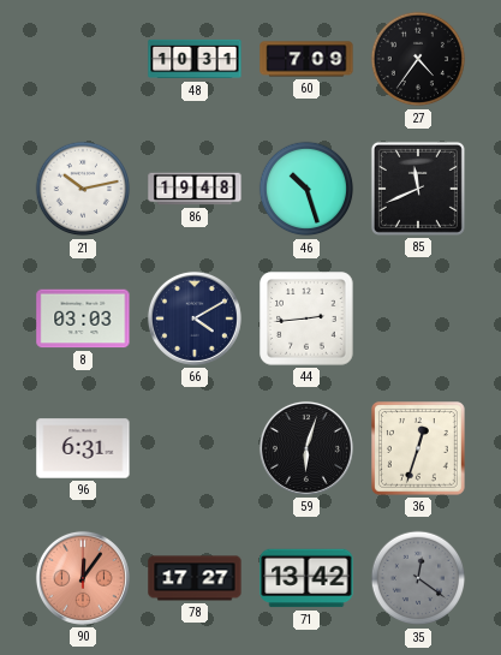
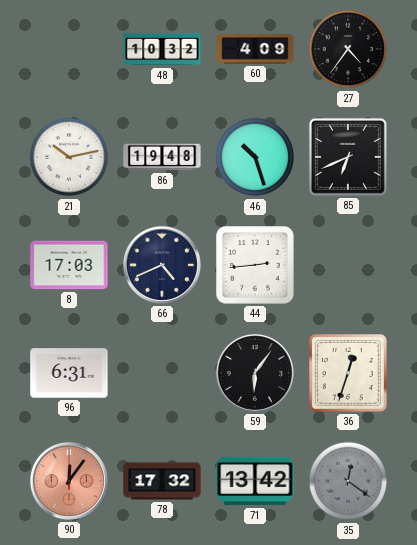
48: 10:31 -> 10:32
60: 7:09 -> 4:09
85: 11:41 -> 6:41
8: 03:03 -> 17:03
66: 4:10 -> 4:41
59: 6:03 -> 6:06
78: 17:27 -> 17:32
